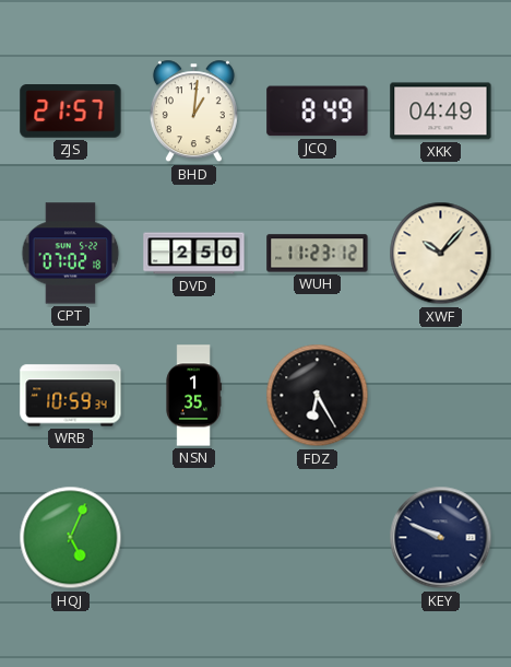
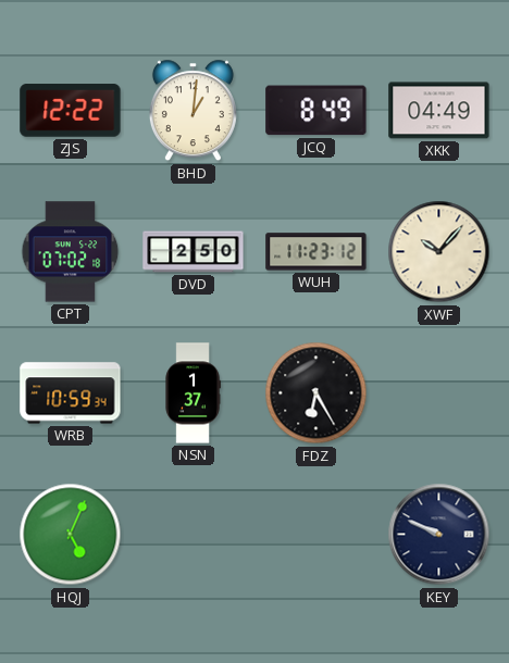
ZJS: 21:57 -> 12:22
NSN: 1:35 -> 1:37
